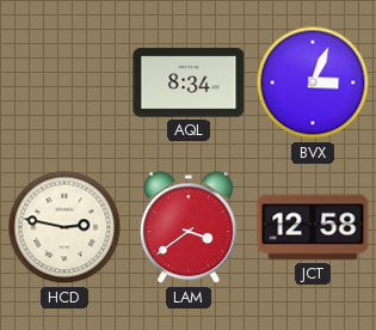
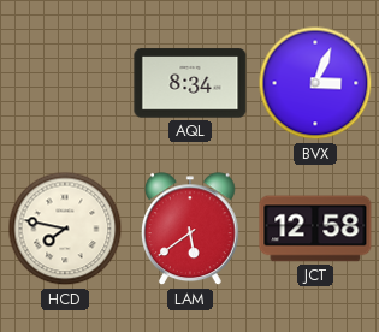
HCD: 2:47 -> 7:47
LAM: 3:39 -> 5:39
